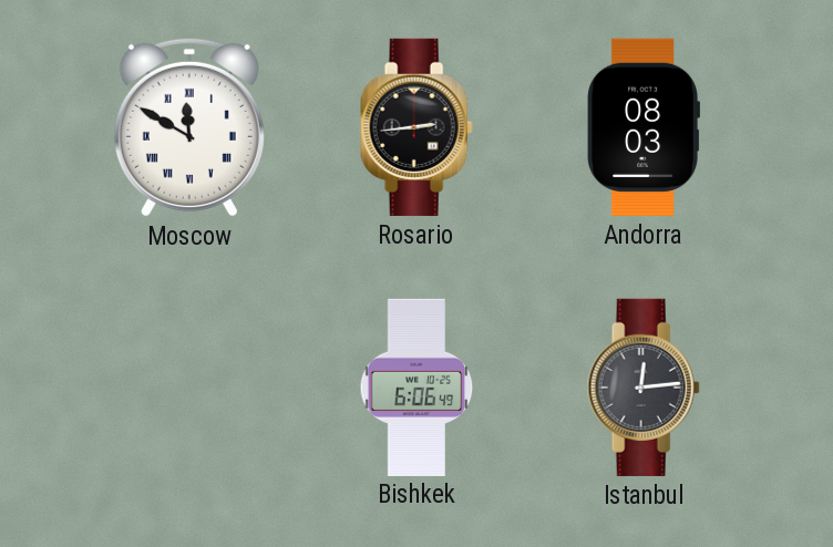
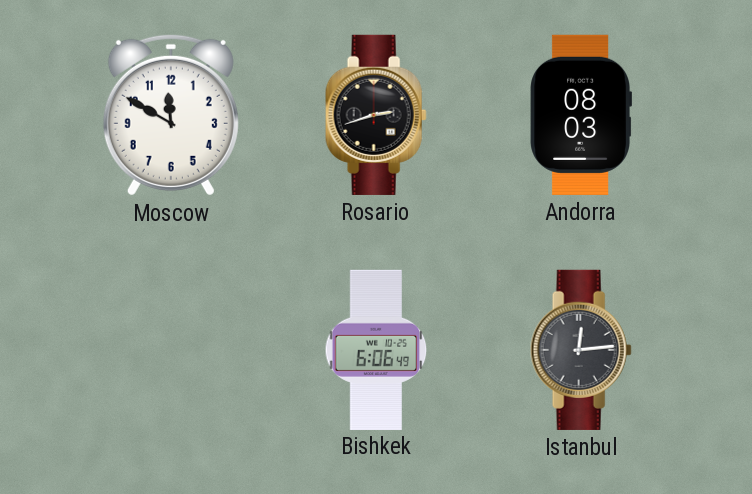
Moscow numerals: Roman -> Arabic
Rosario: 2:44 -> 2:42
